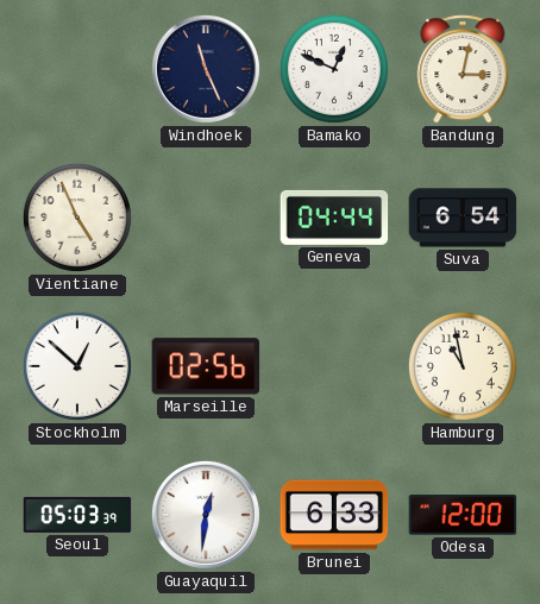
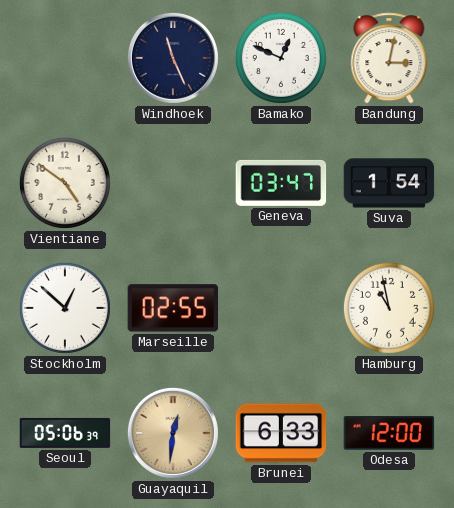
Vientiane: 4:56 -> 4:51
Geneva: 04:44 -> 03:47
Suva: 6:54 -> 1:54
Marseille: 02:56 -> 02:55
Seoul: 05:03 -> 05:06
Guayaquil dial: white -> champagne
